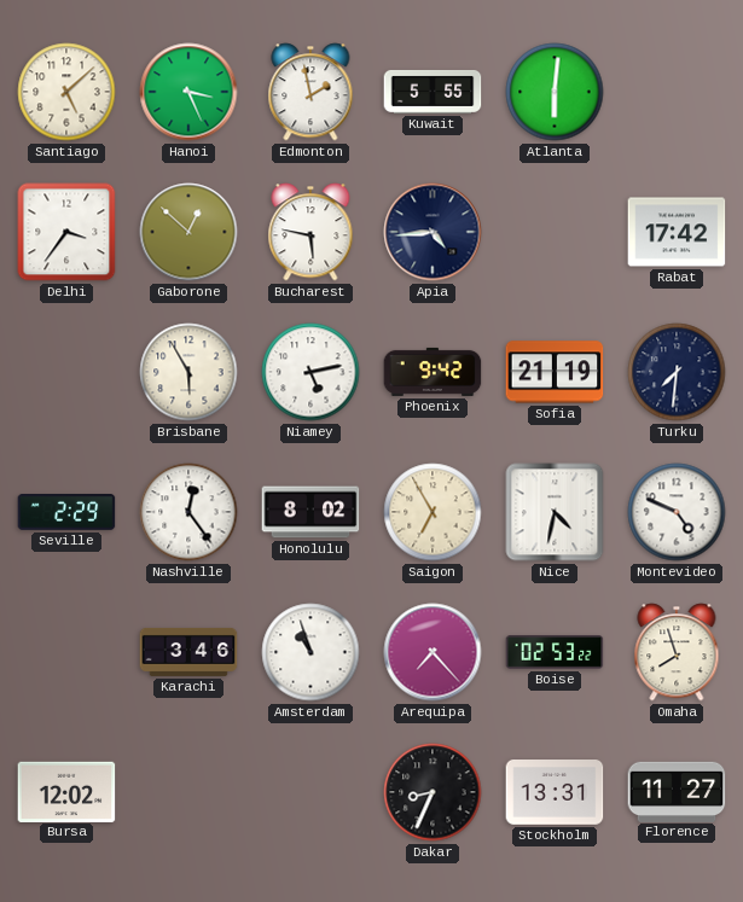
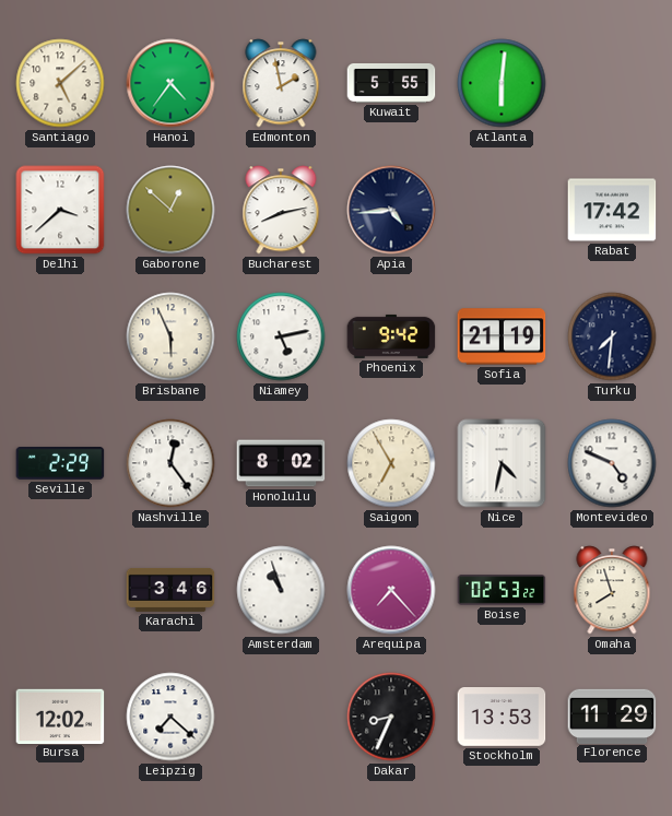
Hanoi: 3:26 -> 4:36
Delhi: 3:36 -> 3:38
Bucharest: 5:47 -> 8:13
Brisbane: 5:55 -> 5:56
Leipzig: none -> 7:22
Stockholm: 13:31 -> 13:53
Florence: 11:27 -> 11:29
